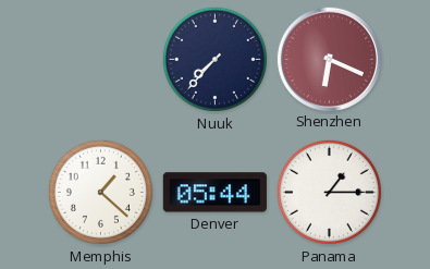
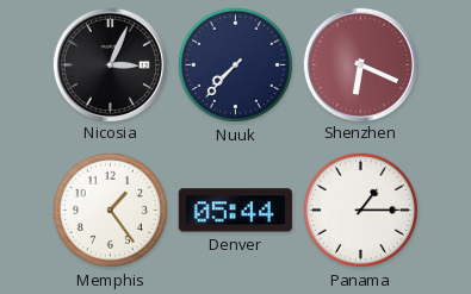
Nicosia: none -> 3:04
Memphis: 1:22 -> 1:24
